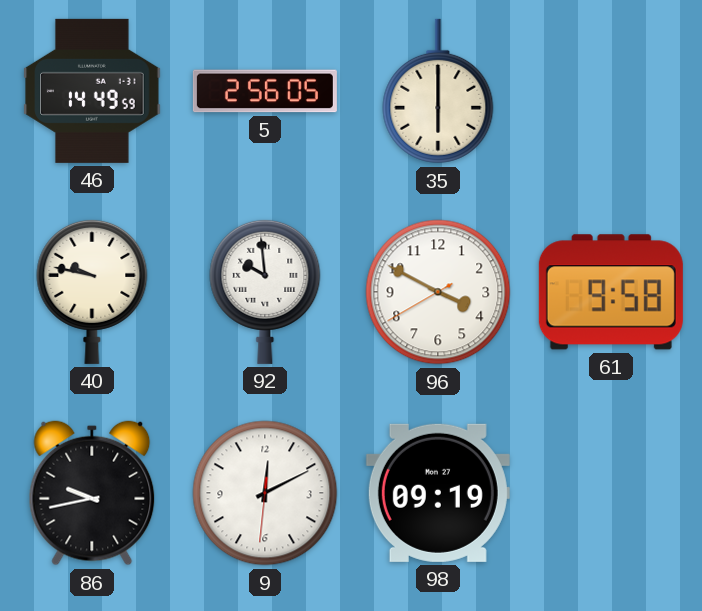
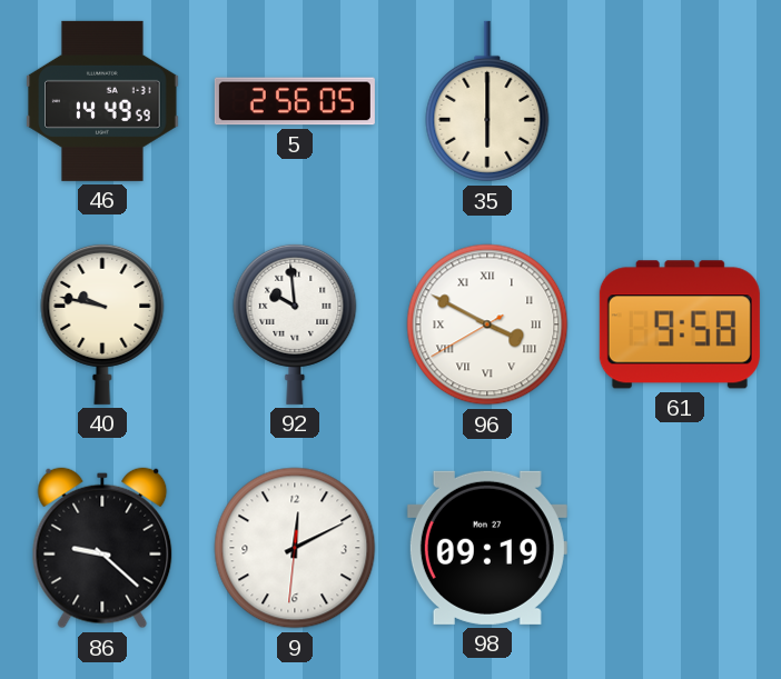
96 numerals: Arabic -> Roman
86: 9:43 -> 9:22
